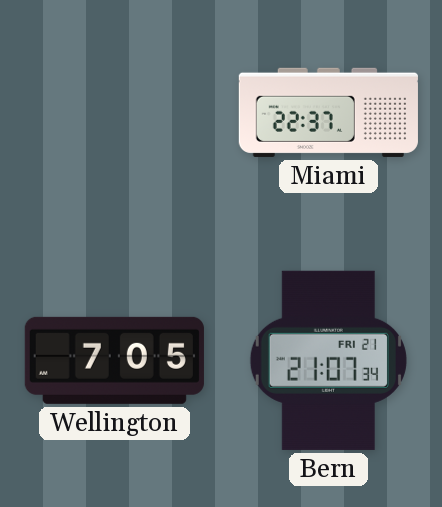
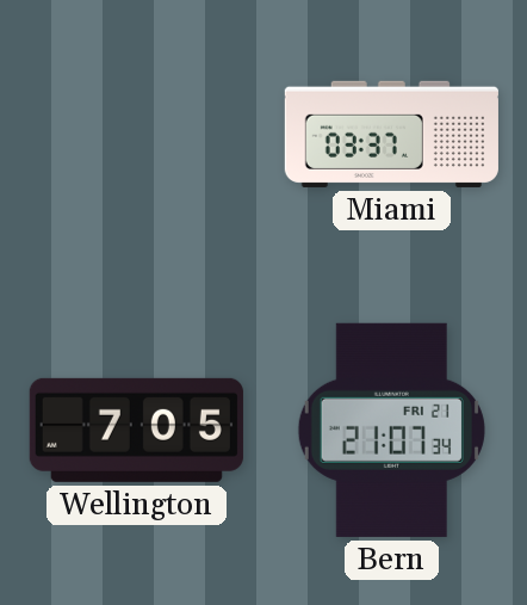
Miami: 22:37 -> 03:37
